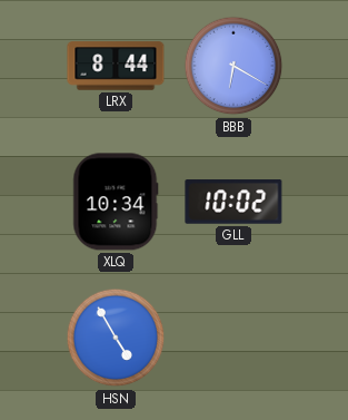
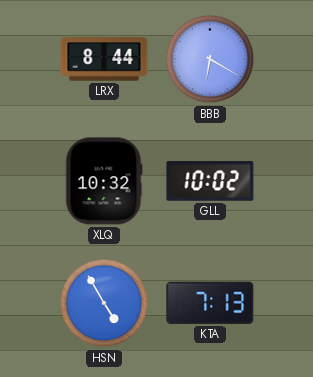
XLQ: 10:34 -> 10:32
KTA: none -> 7:13
